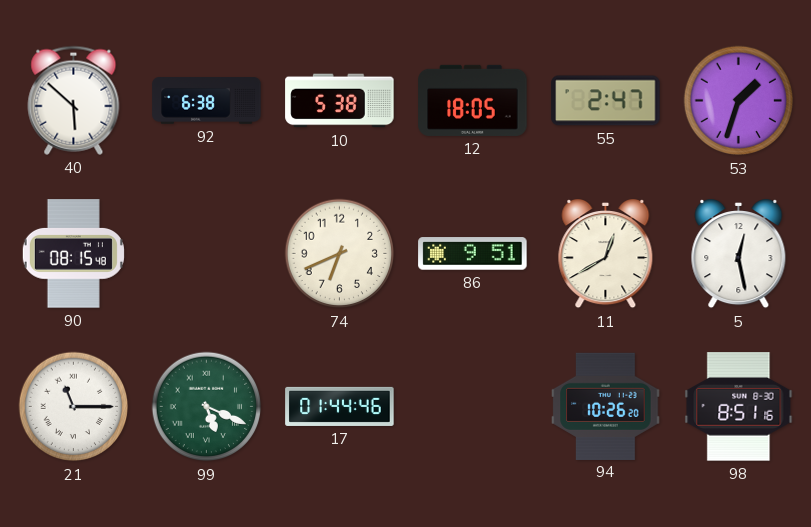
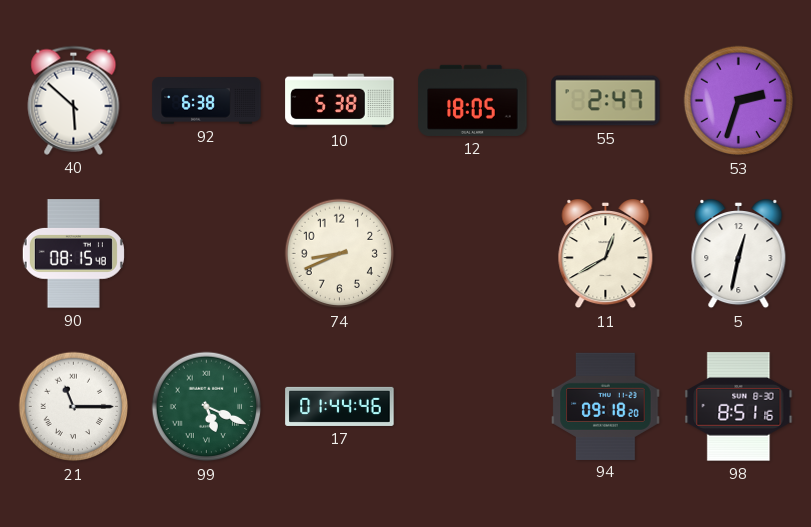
53: 1:33 -> 2:33
74: 6:41 -> 8:41
86: 9:51 -> none
5: 12:28 -> 12:32
94: 10:26 -> 09:18
